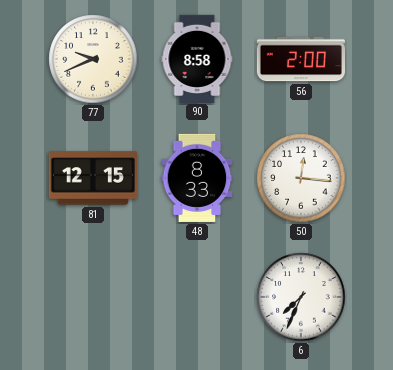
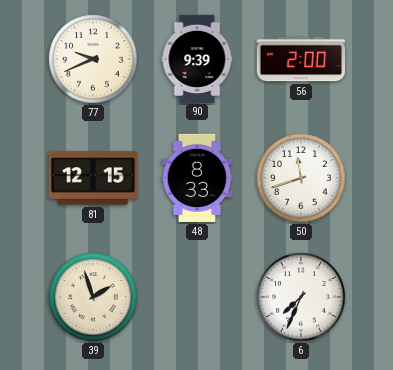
90: 8:58 -> 9:39
50: 12:16 -> 11:42
39: none -> 1:57
